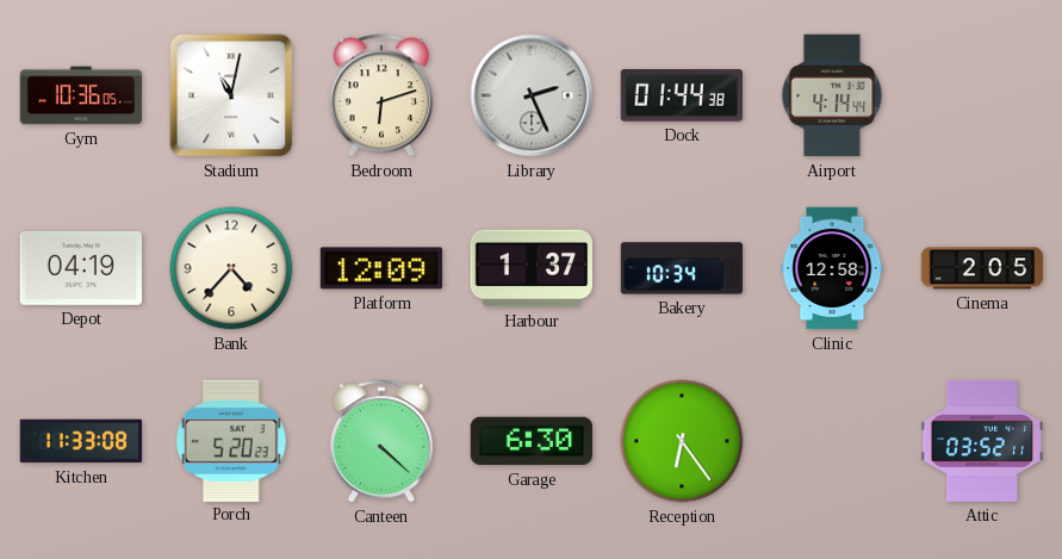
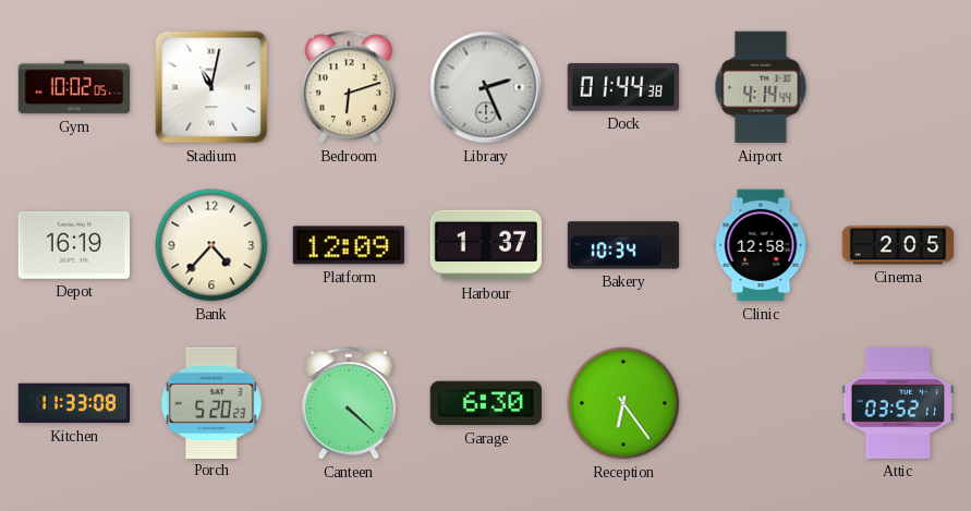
Gym: 10:36 -> 10:02
Depot: 04:19 -> 16:19
